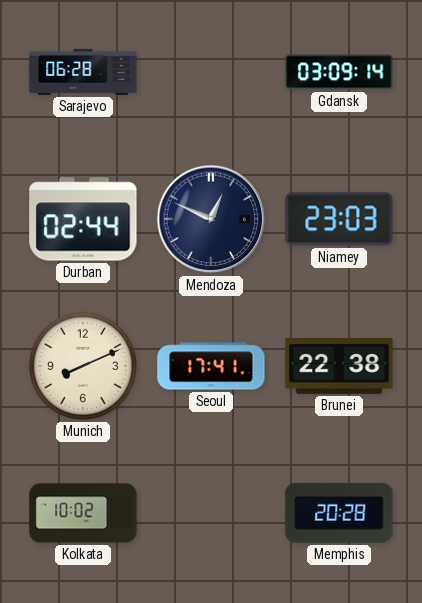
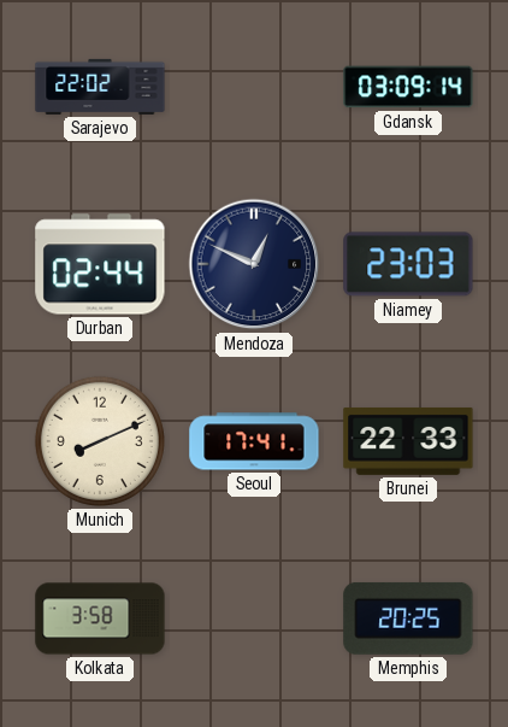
Sarajevo: 06:28 -> 22:02
Brunei: 22:38 -> 22:33
Kolkata: 10:02 -> 3:58
Memphis: 20:28 -> 20:25
